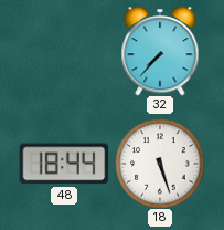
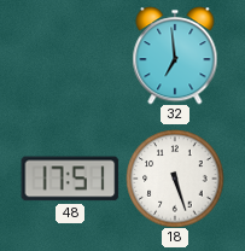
32: 7:37 -> 6:59
48: 18:44 -> 17:51
